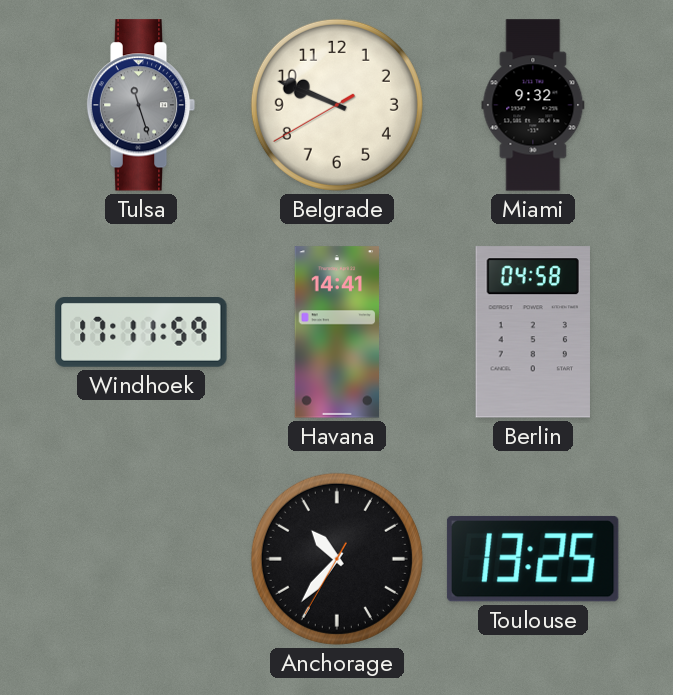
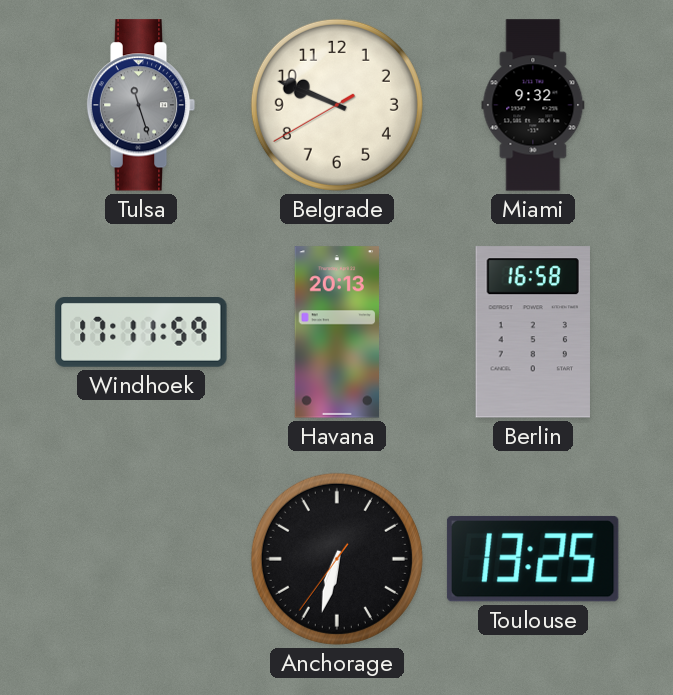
Havana: 14:41 -> 20:13
Berlin: 04:58 -> 16:58
Anchorage: 10:36 -> 6:32
